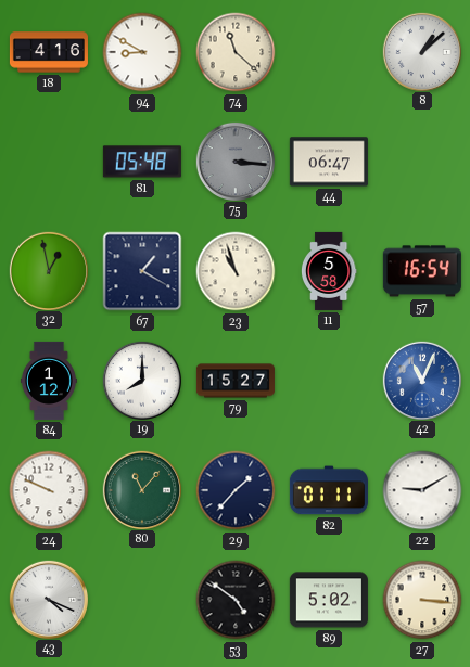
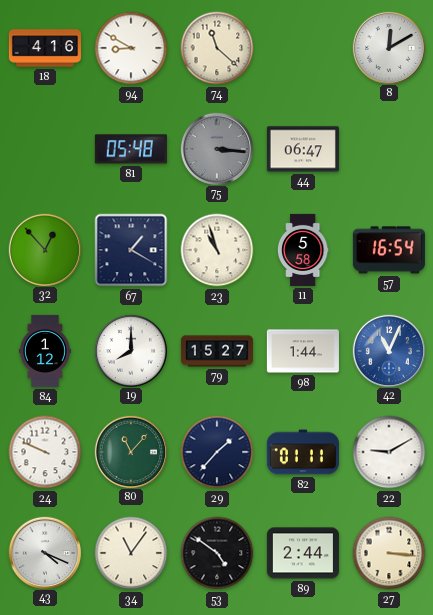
8: 1:08 -> 12:10
32: 12:58 -> 12:53
98: none -> 1:44
34: none -> 11:06
89: 5:02 -> 2:44
